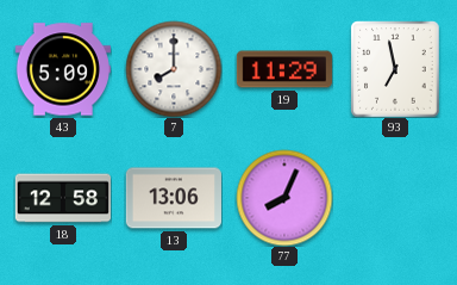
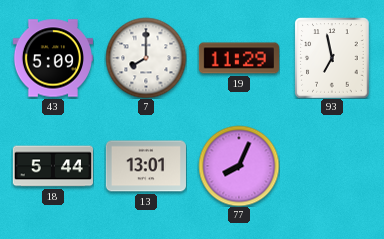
18: 12:58 -> 5:44
13: 13:06 -> 13:01
